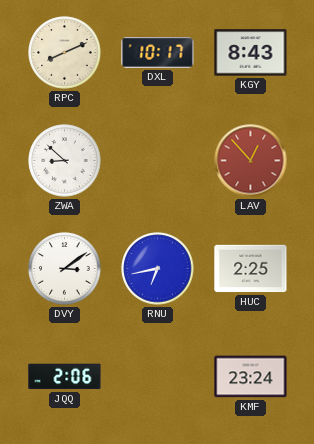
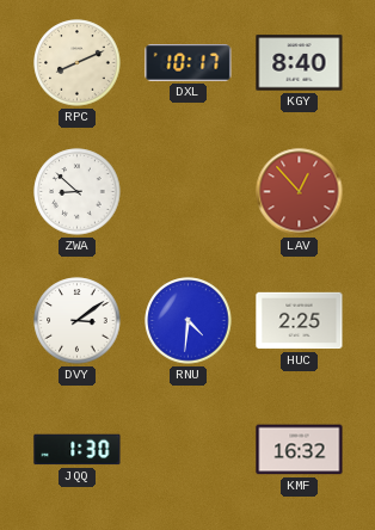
KGY: 8:43 -> 8:40
RNU: 6:43 -> 4:31
JQQ: 2:06 -> 1:30
KMF: 23:24 -> 16:32
